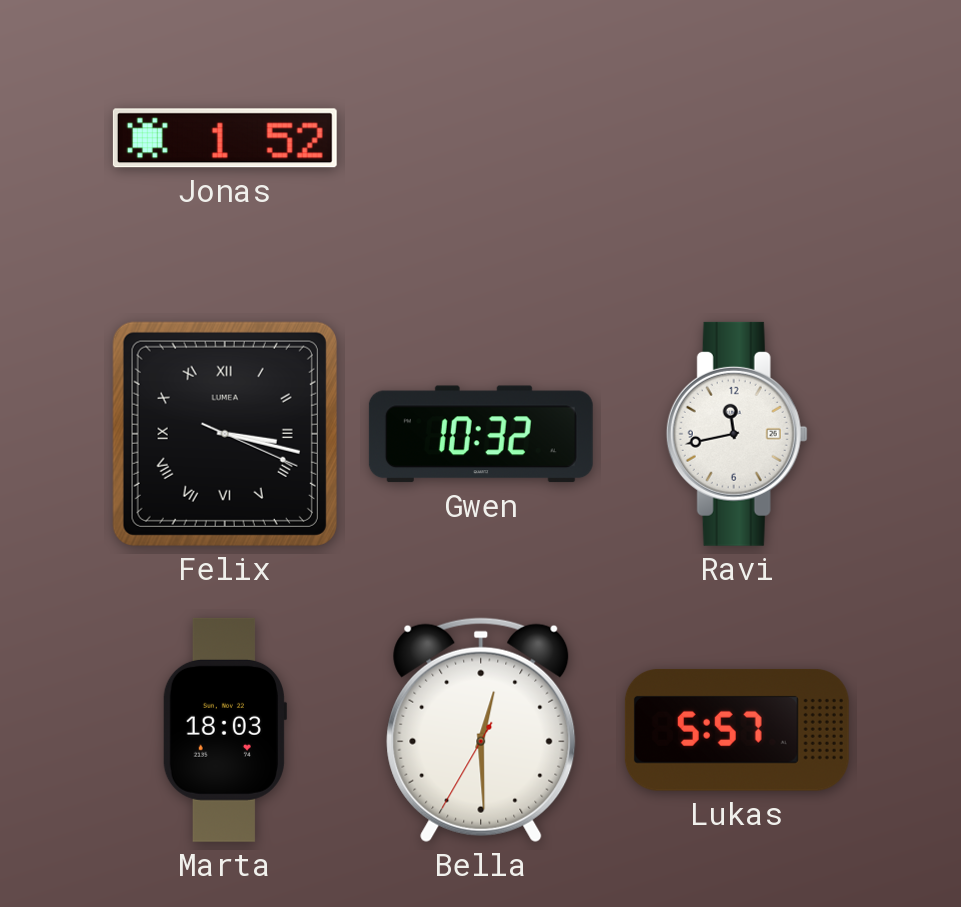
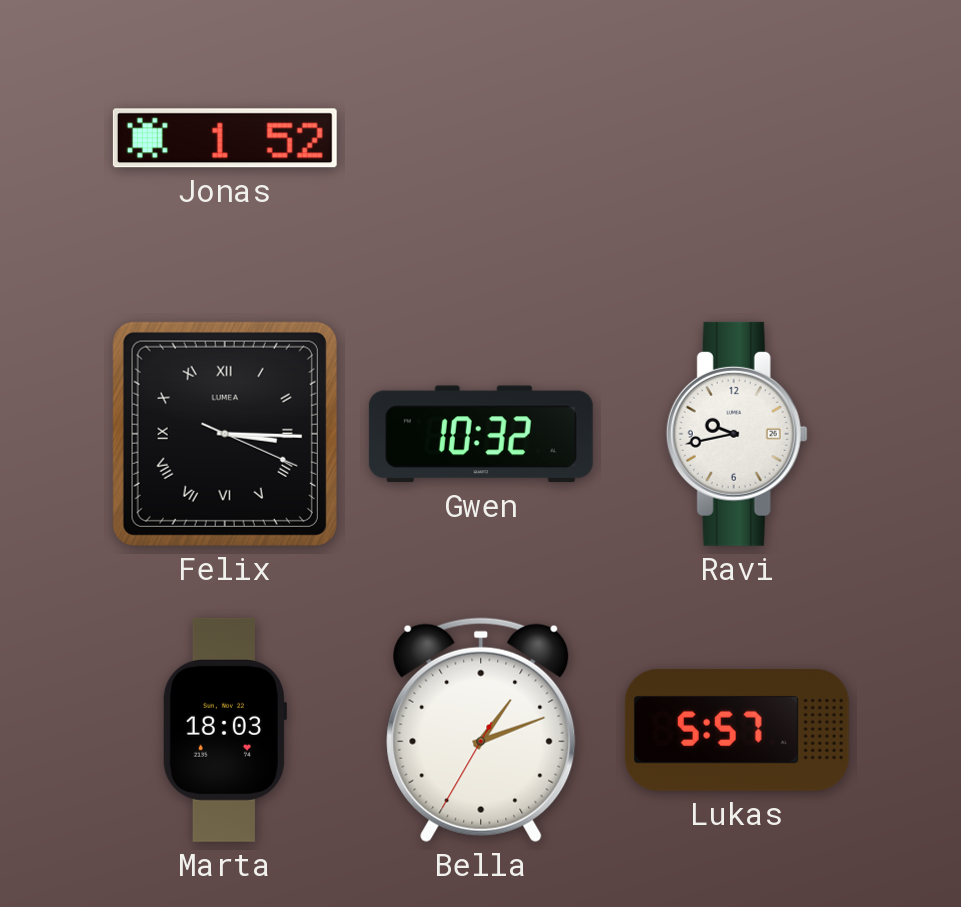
Felix: 3:17 -> 3:15
Ravi: 11:43 -> 9:43
Bella: 12:29 -> 1:11
